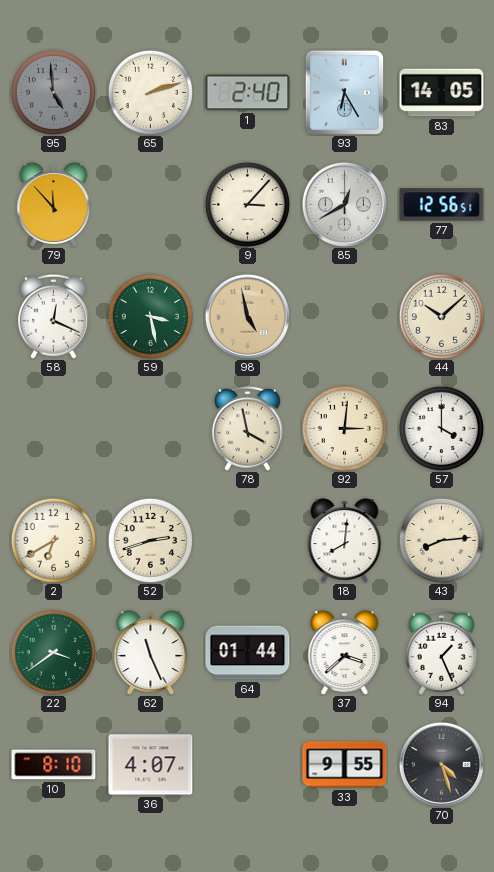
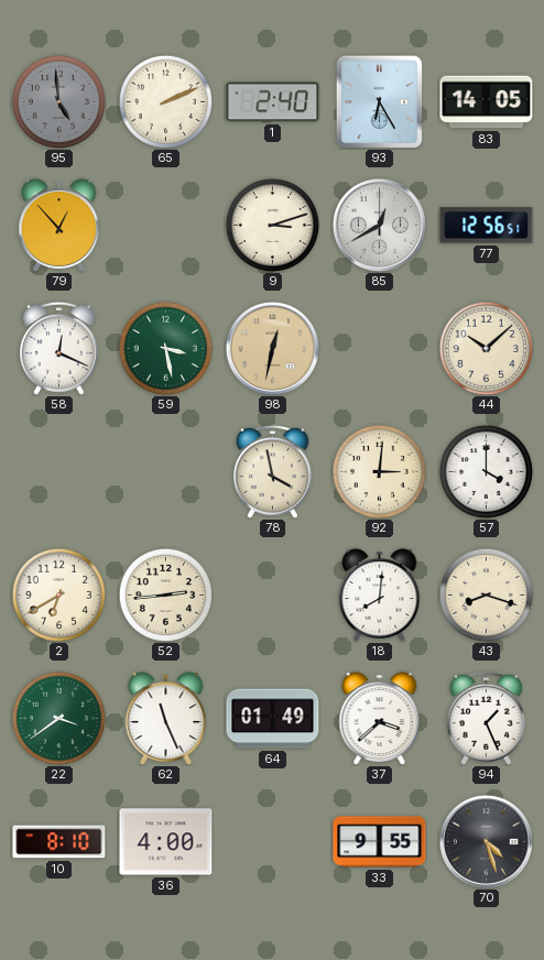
65: 2:12 -> 2:11
79: 11:53 -> 12:53
9: 3:07 -> 3:12
98: 4:58 -> 12:32
52: 2:42 -> 2:44
43: 8:14 -> 8:18
64: 01:44 -> 01:49
36: 4:07 -> 4:00
